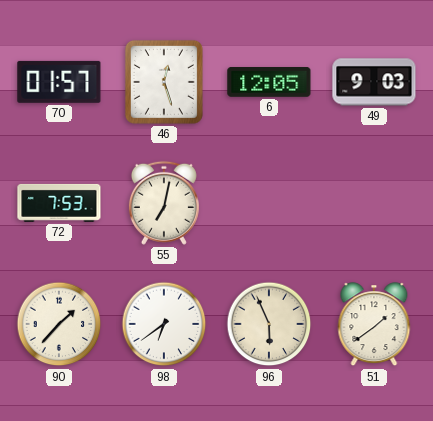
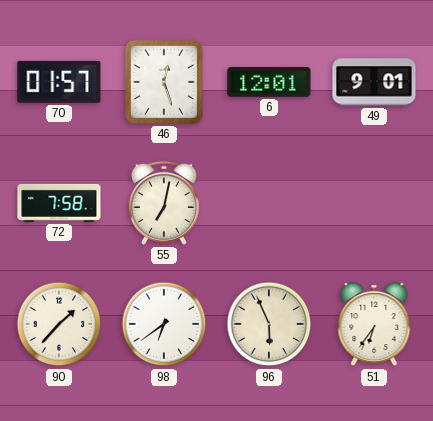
6: 12:05 -> 12:01
49: 9:03 -> 9:01
72: 7:53 -> 7:58
51: 1:39 -> 6:36
